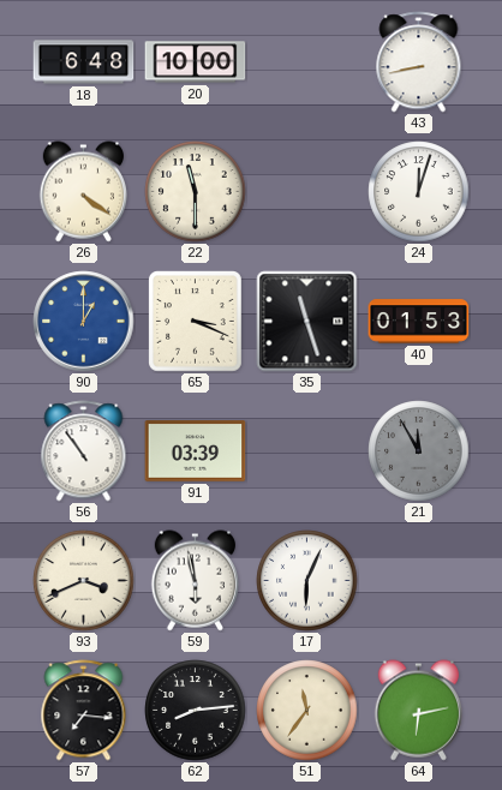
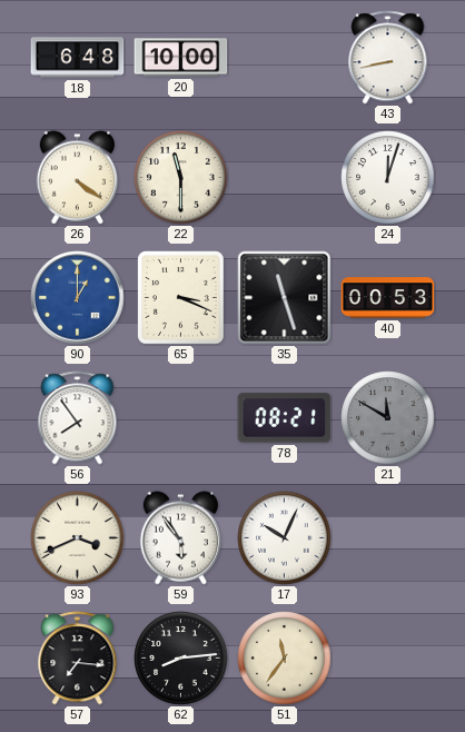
40: 01:53 -> 00:53
56: 10:54 -> 7:54
91: 03:39 -> none
78: none -> 08:21
21: 11:55 -> 11:50
59: 5:58 -> 5:54
17: 6:04 -> 10:04
64: 6:13 -> none
